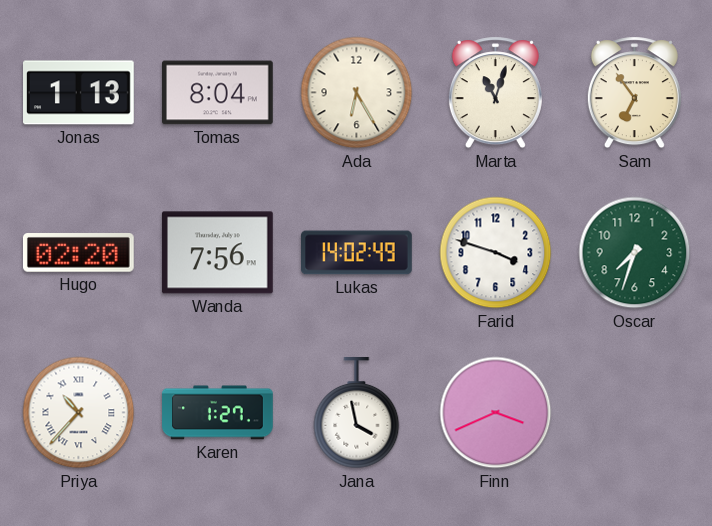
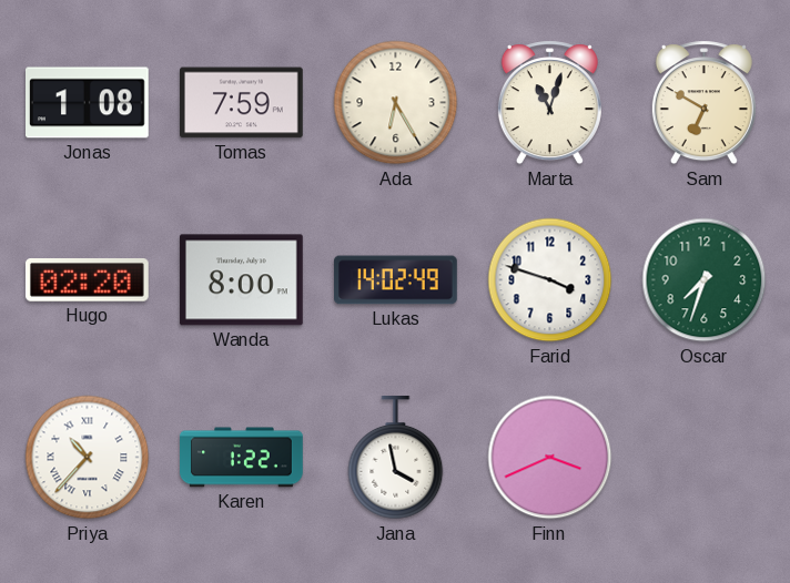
Jonas: 1:13 -> 1:08
Tomas: 8:04 -> 7:59
Sam: 6:54 -> 6:50
Wanda: 7:56 -> 8:00
Karen: 1:27 -> 1:22
